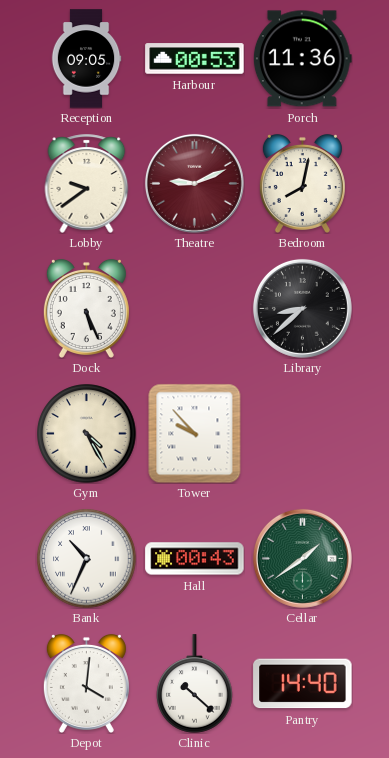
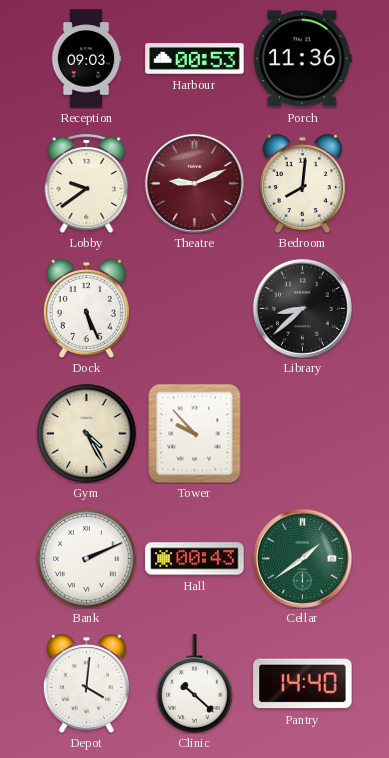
Reception: 09:05 -> 09:03
Bedroom: 8:02 -> 8:01
Bank: 10:34 -> 2:11
